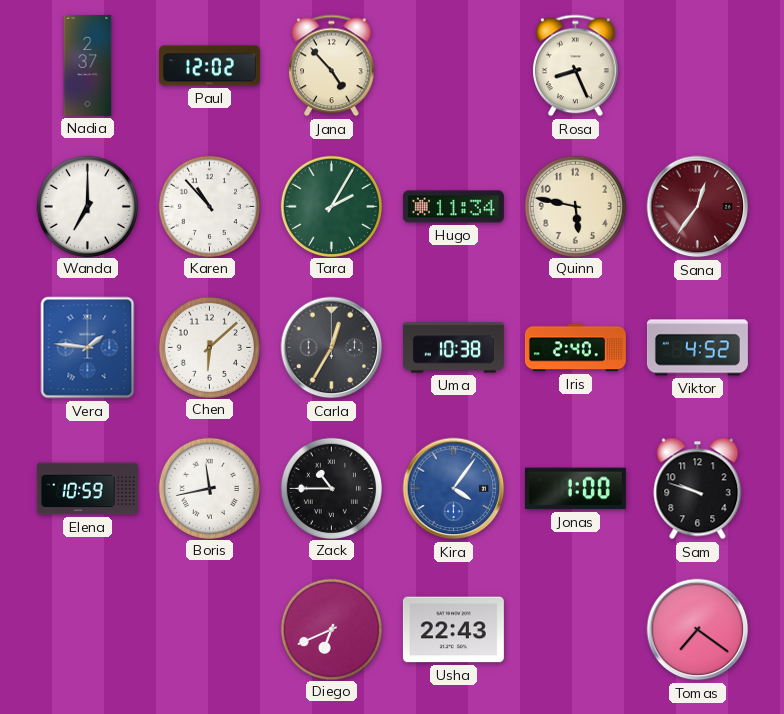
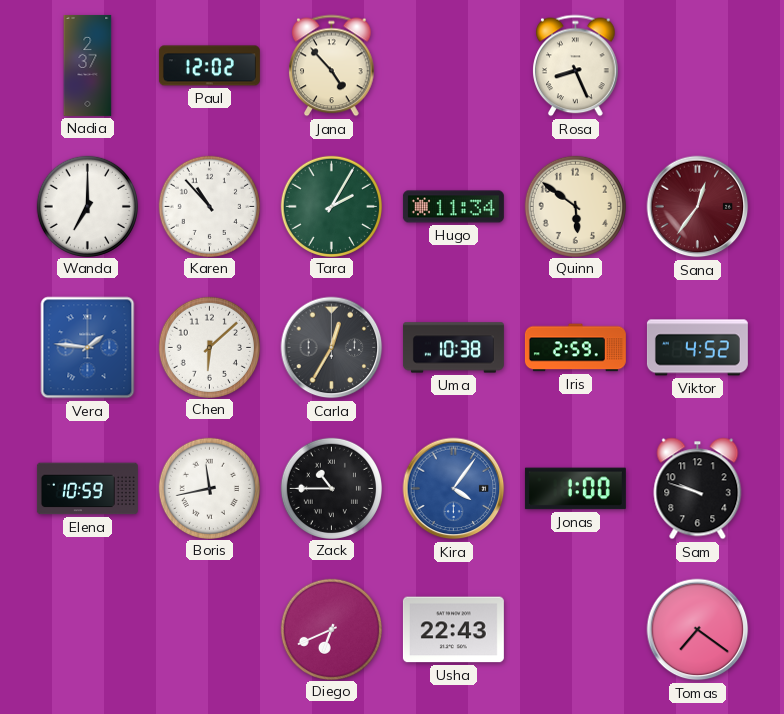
Quinn: 5:47 -> 5:51
Iris: 2:40 -> 2:59
